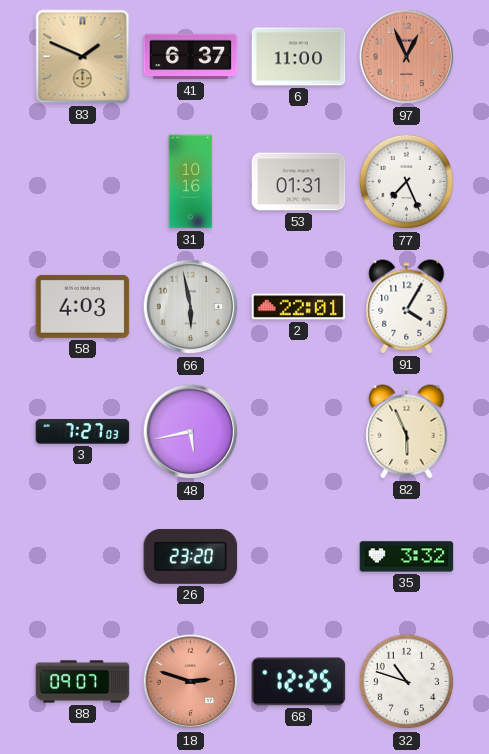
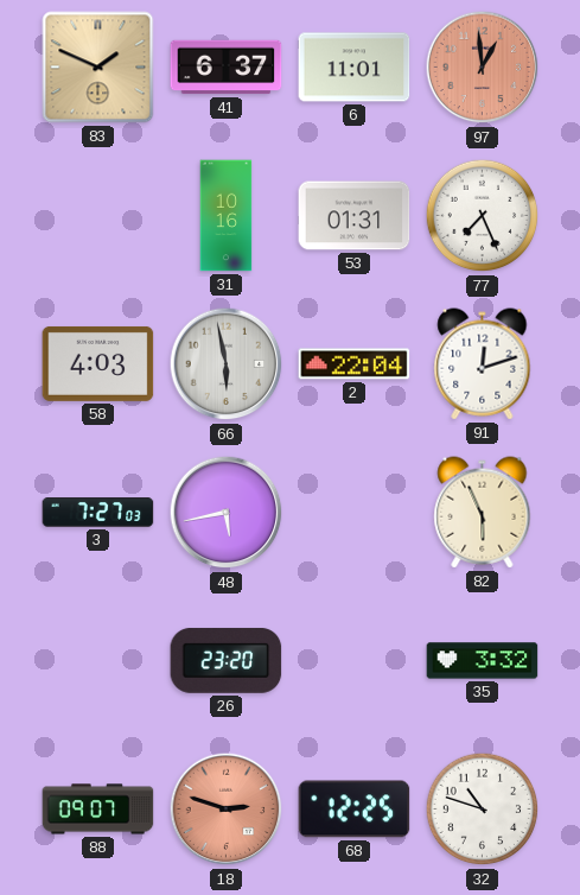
6: 11:00 -> 11:01
97: 12:56 -> 12:59
2: 22:01 -> 22:04
91: 4:05 -> 12:12
